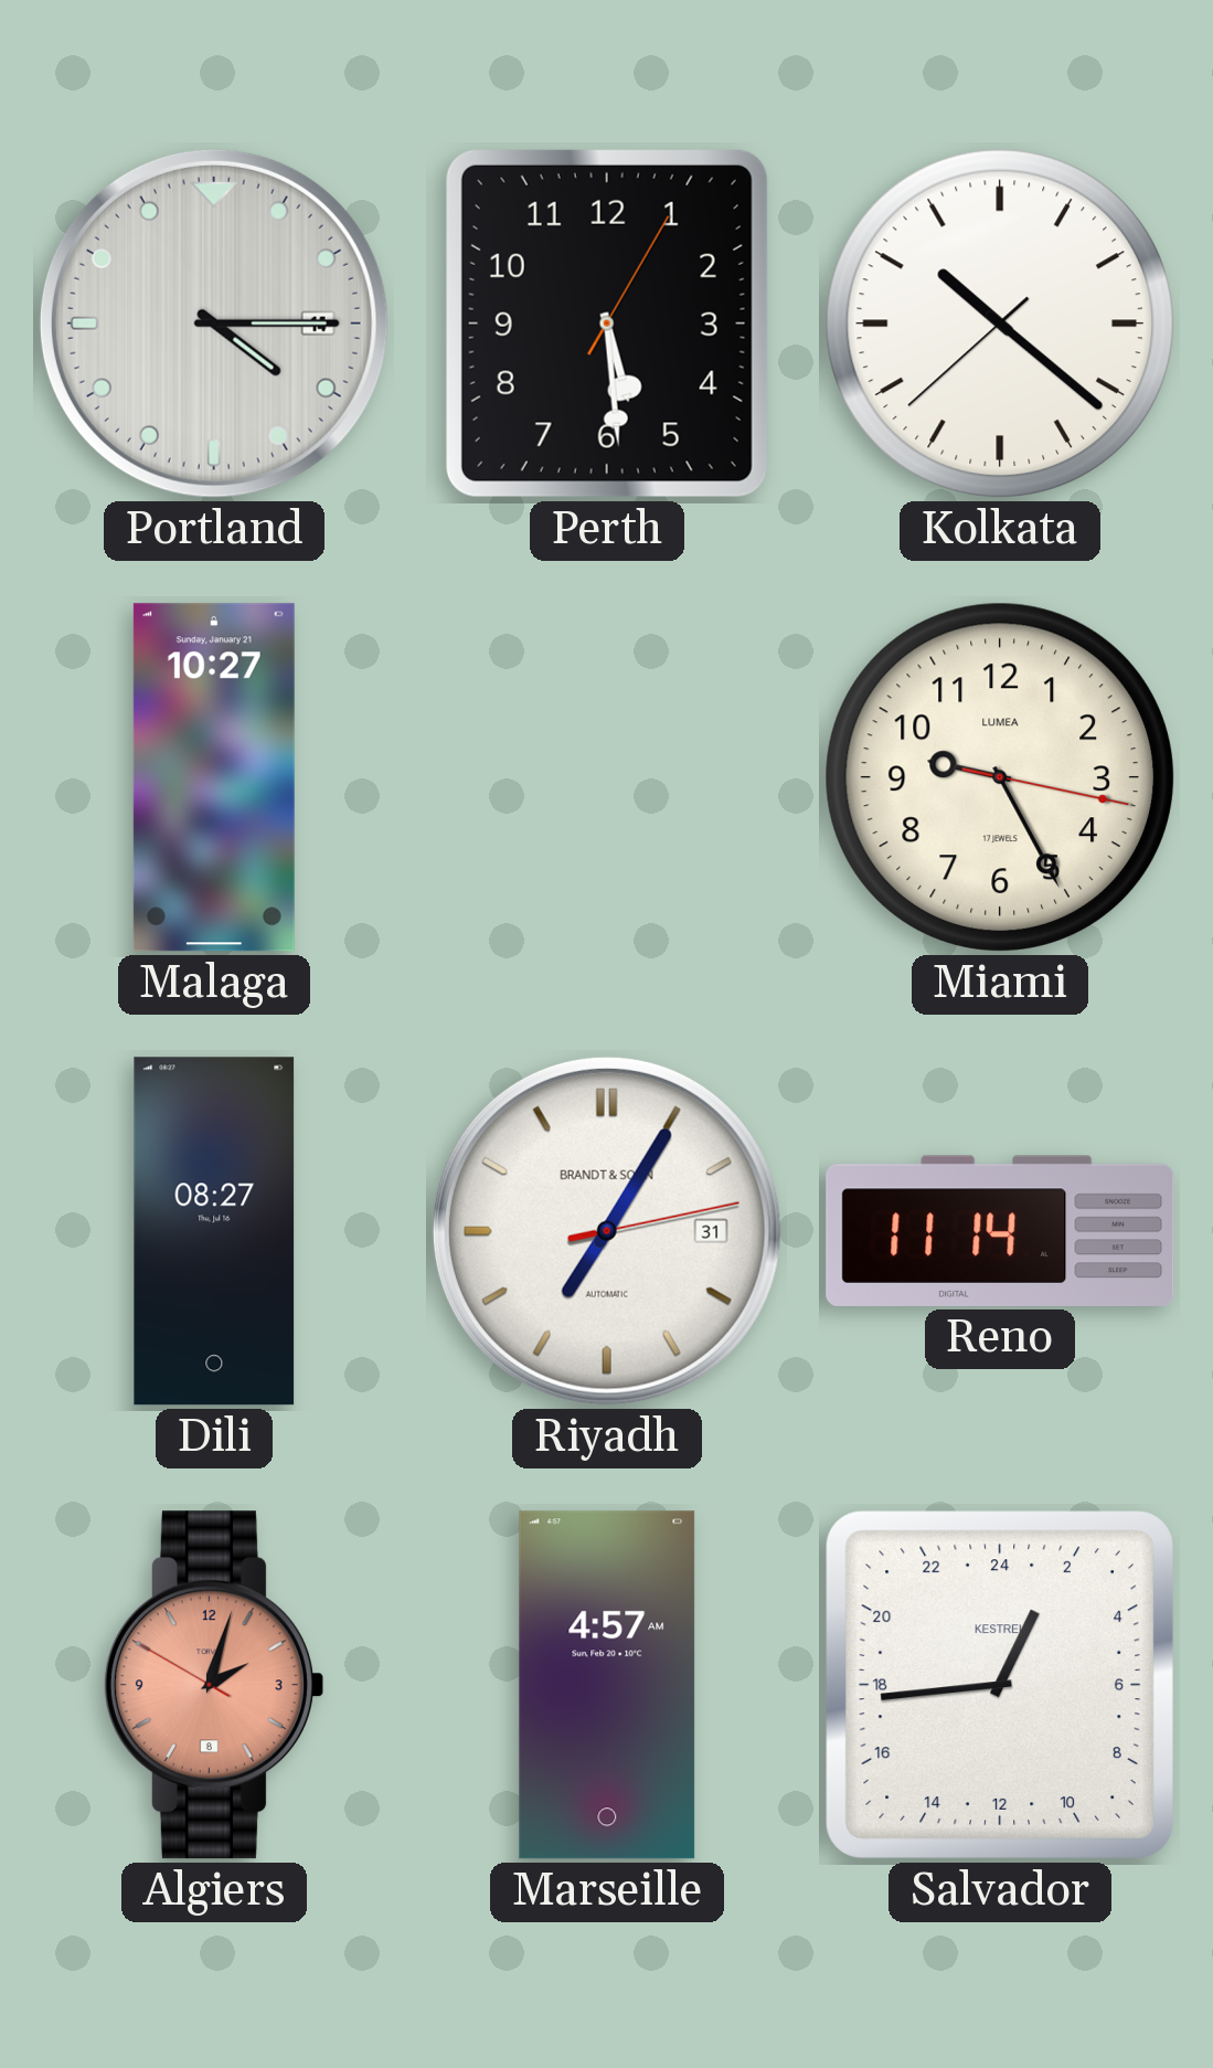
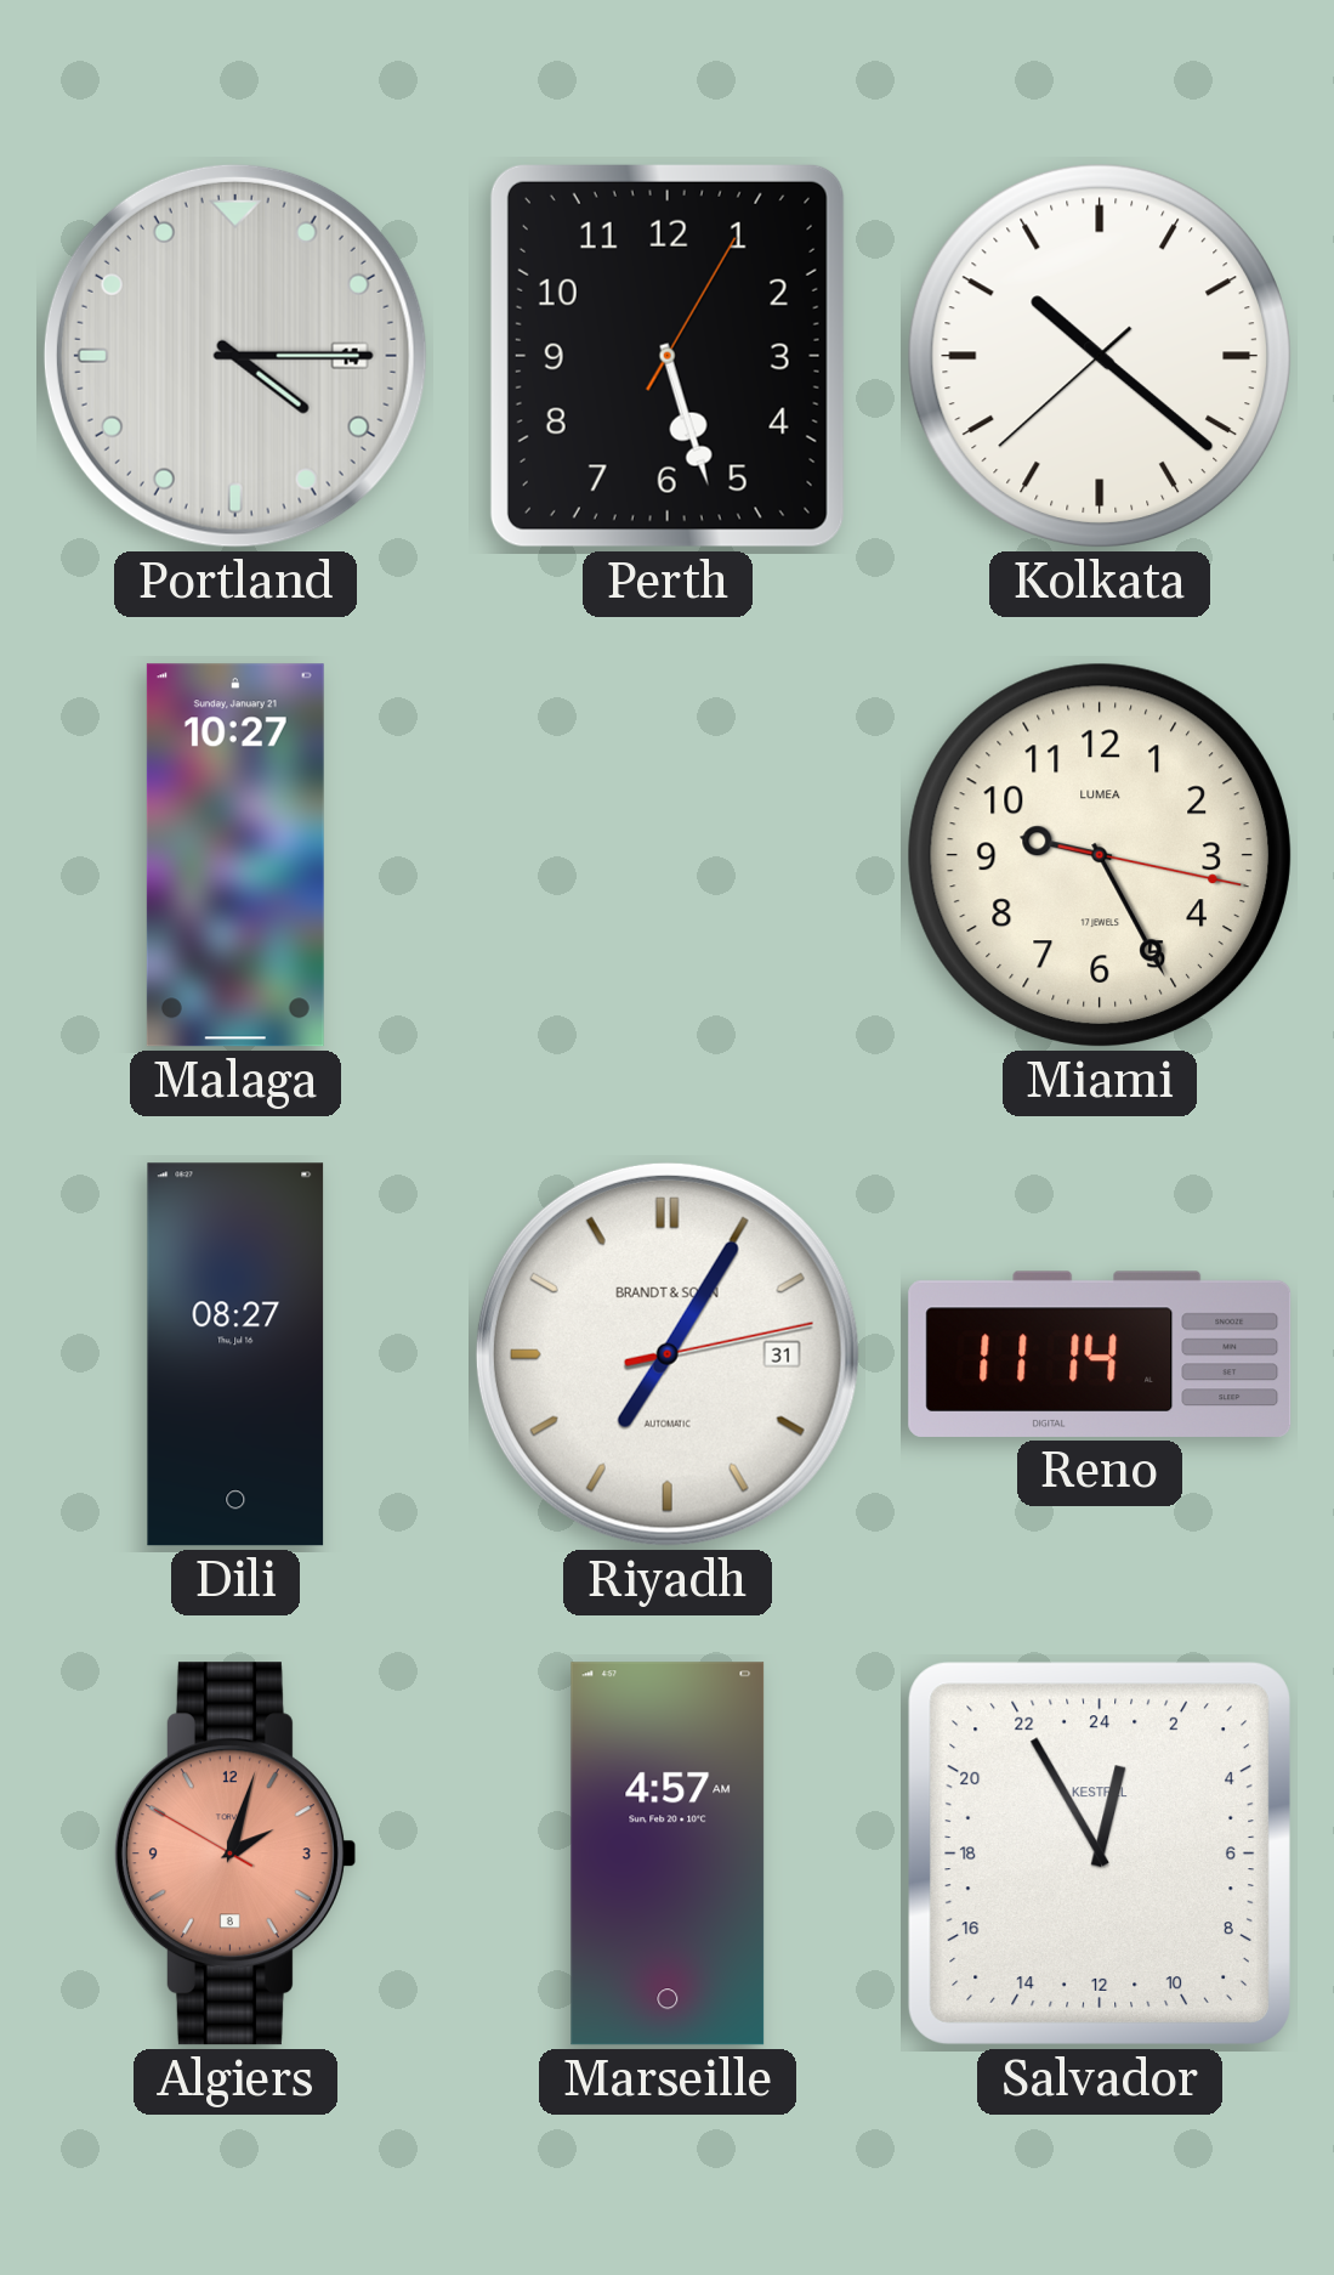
Perth: 5:29 -> 5:27
Salvador: 1:44 -> 0:55
